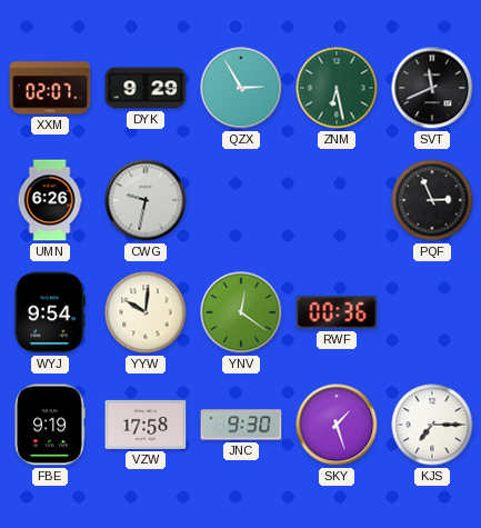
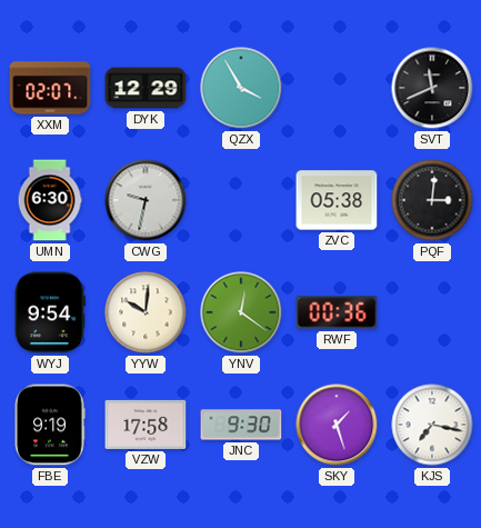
DYK: 9:29 -> 12:29
QZX: 2:55 -> 3:55
ZNM: 6:28 -> none
UMN: 6:26 -> 6:30
ZVC: none -> 05:38
PQF: 2:56 -> 3:01
KJS: 7:15 -> 7:17
